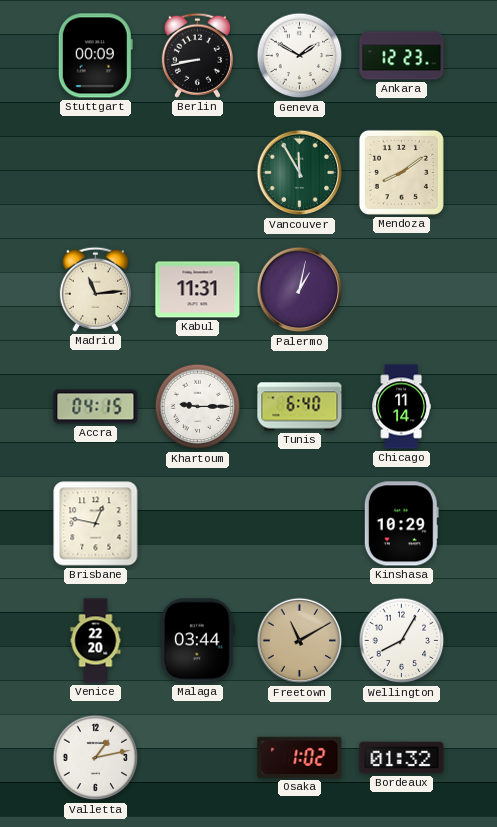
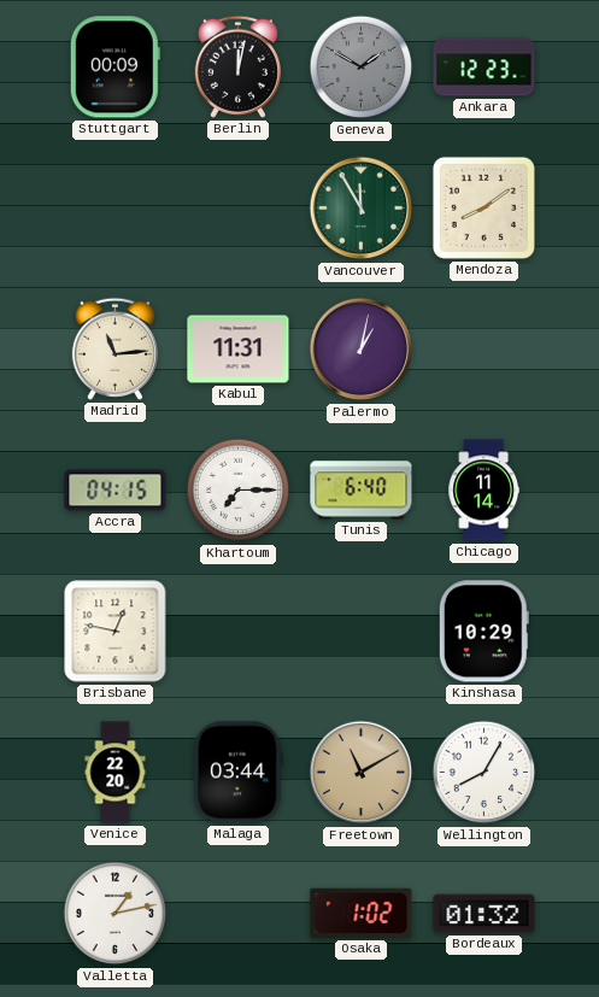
Berlin: 8:43 -> 12:02
Geneva dial: white -> grey
Khartoum: 9:15 -> 7:15
